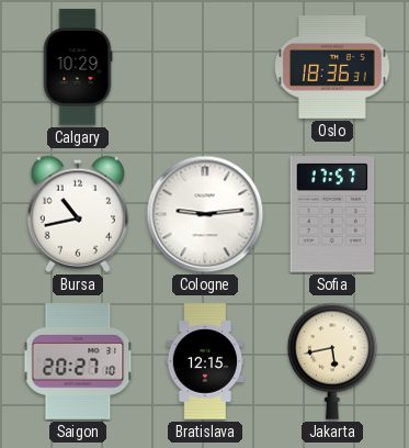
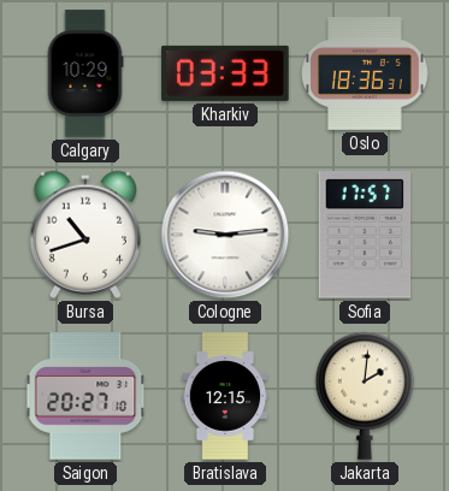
Kharkiv: none -> 03:33
Bursa: 10:43 -> 10:42
Jakarta: 5:43 -> 2:01
